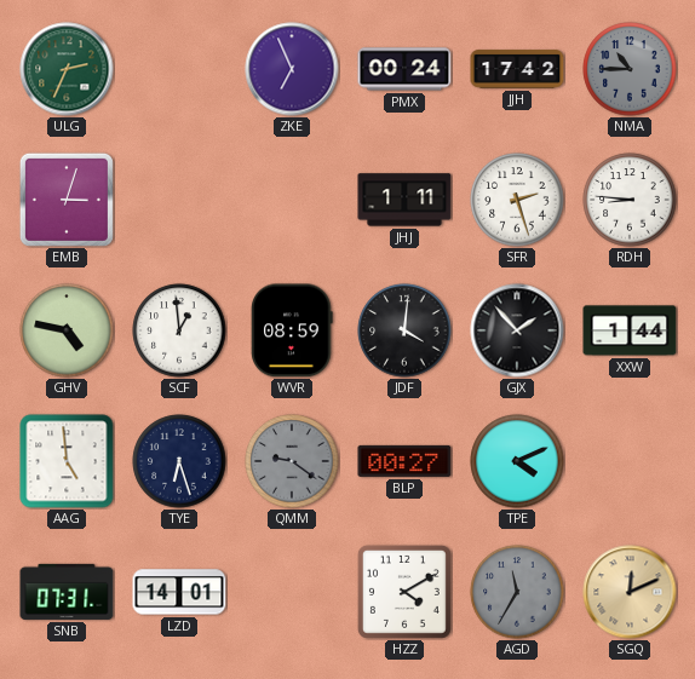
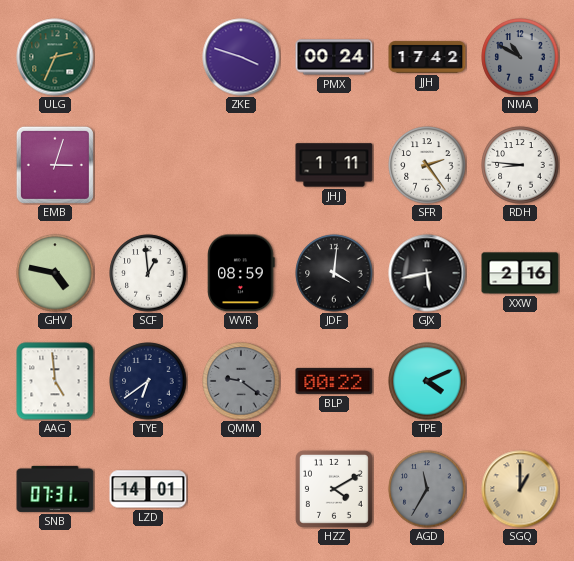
ZKE: 6:56 -> 3:48
NMA: 10:45 -> 10:50
SFR: 2:27 -> 2:24
GJX: 1:53 -> 5:43
XXW: 1:44 -> 2:16
TYE: 6:27 -> 6:39
BLP: 00:27 -> 00:22
SGQ: 12:11 -> 1:00
